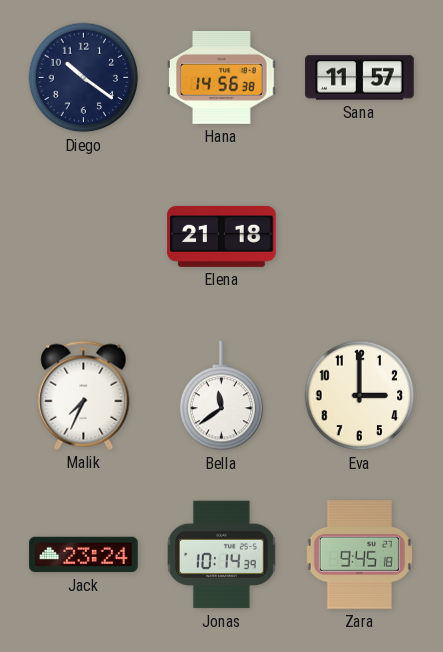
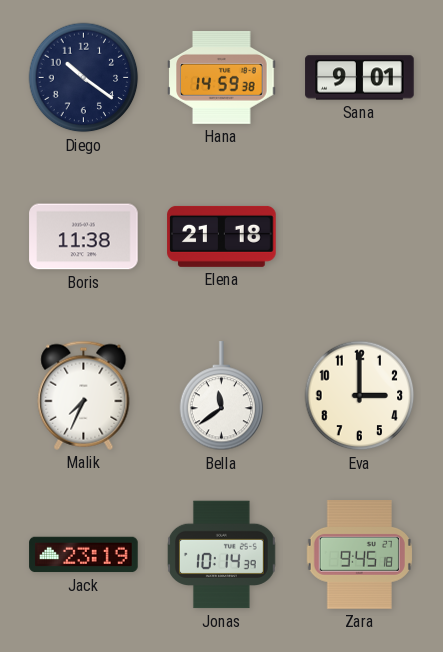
Hana: 14:56 -> 14:59
Sana: 11:57 -> 9:01
Boris: none -> 11:38
Jack: 23:24 -> 23:19
